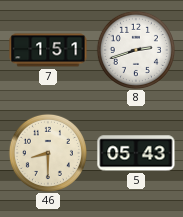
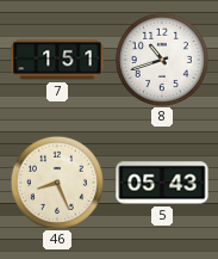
8: 2:42 -> 10:42
46: 8:30 -> 8:26
